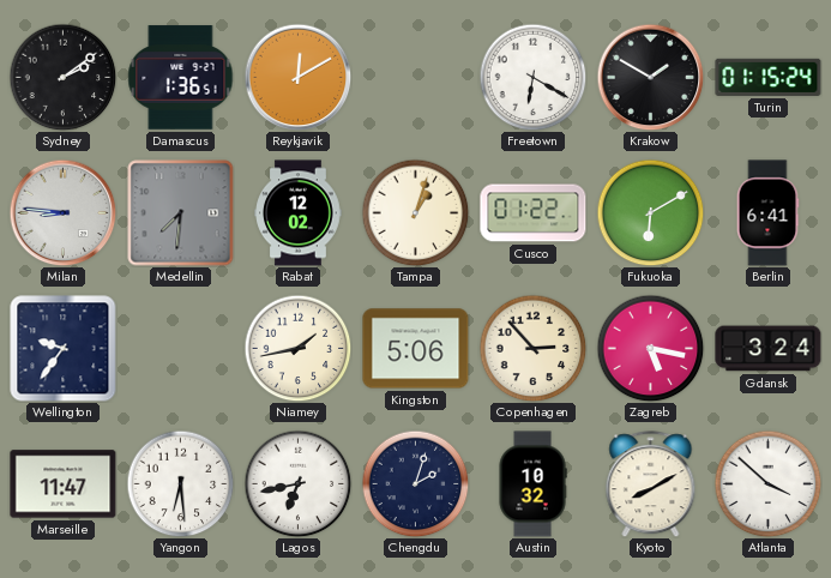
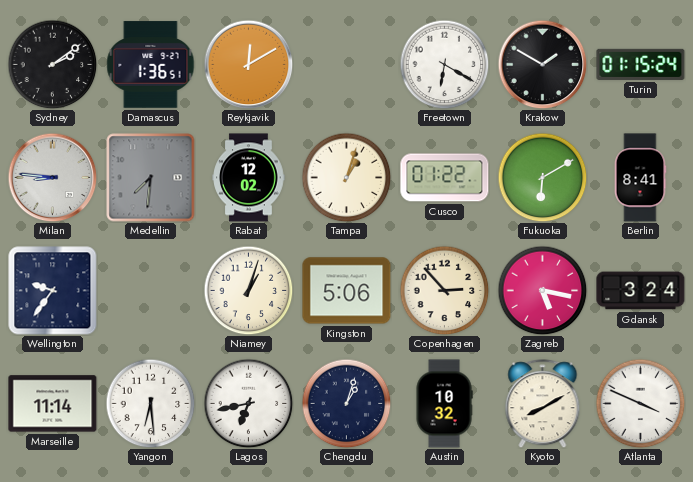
Berlin: 6:41 -> 8:41
Niamey: 1:43 -> 1:03
Marseille: 11:47 -> 11:14
Chengdu: 2:03 -> 1:03
Atlanta: 3:52 -> 3:49
